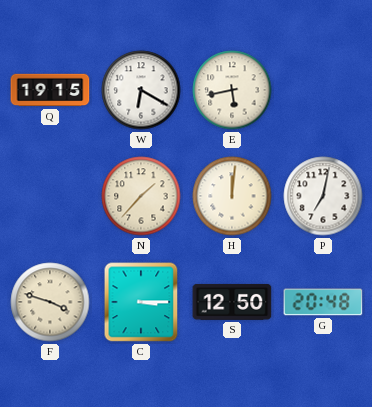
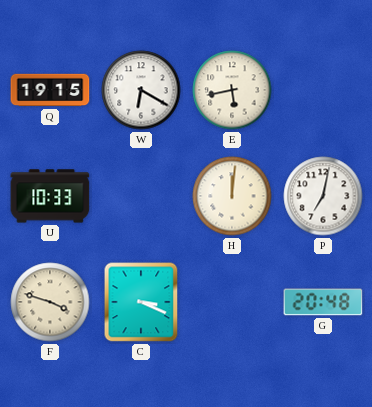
U: none -> 10:33
N: 1:37 -> none
C: 3:15 -> 3:19
S: 12:50 -> none
